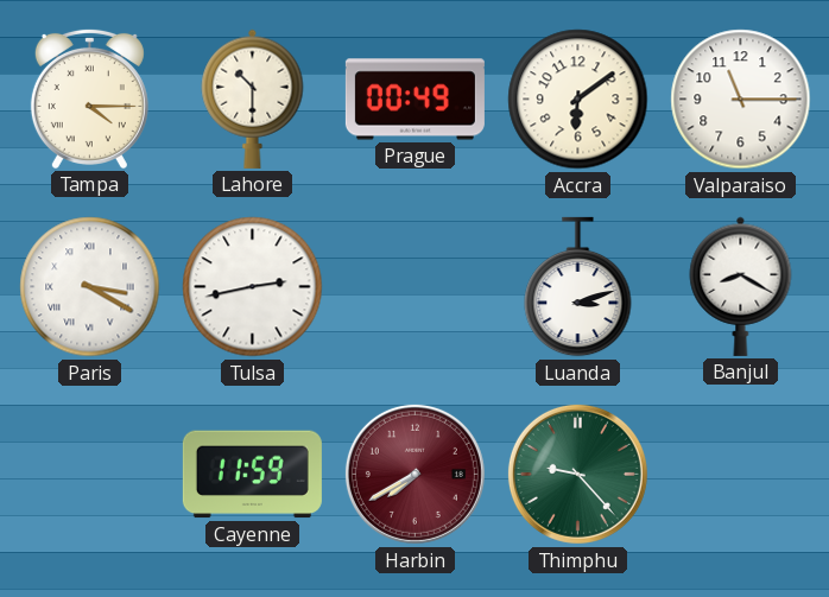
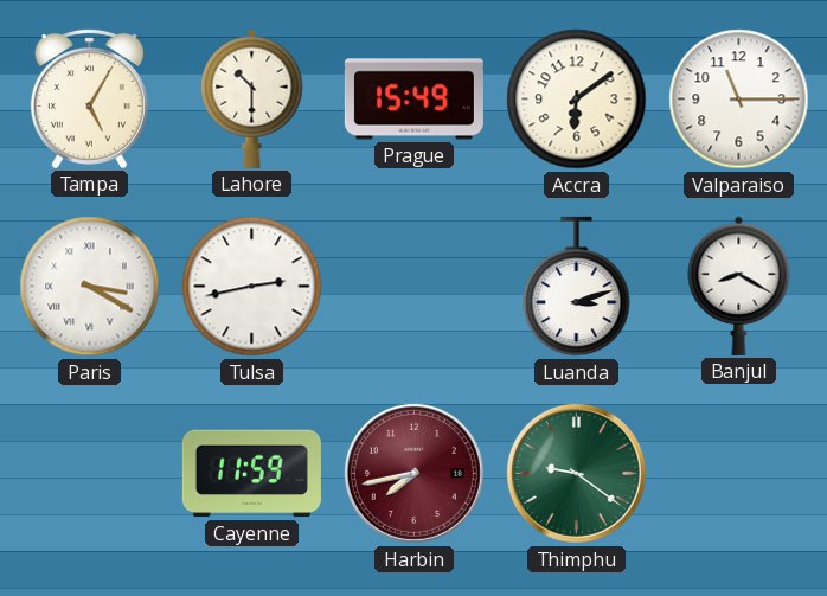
Tampa: 4:15 -> 5:05
Prague: 00:49 -> 15:49
Harbin: 7:40 -> 7:43
Thimphu: 9:23 -> 9:21
